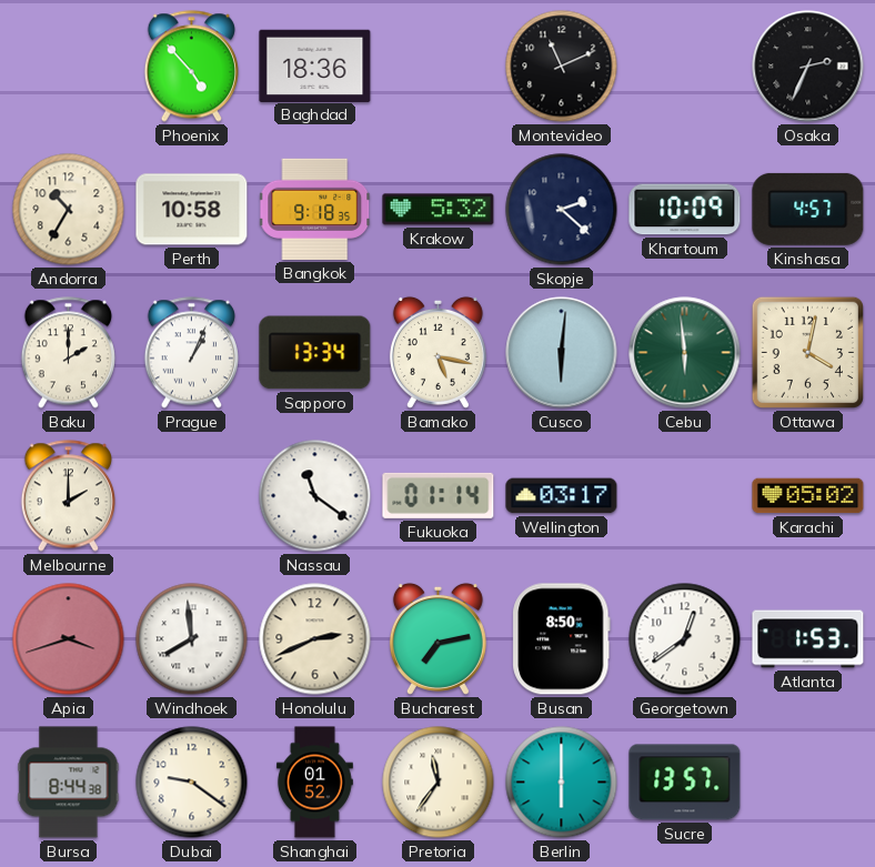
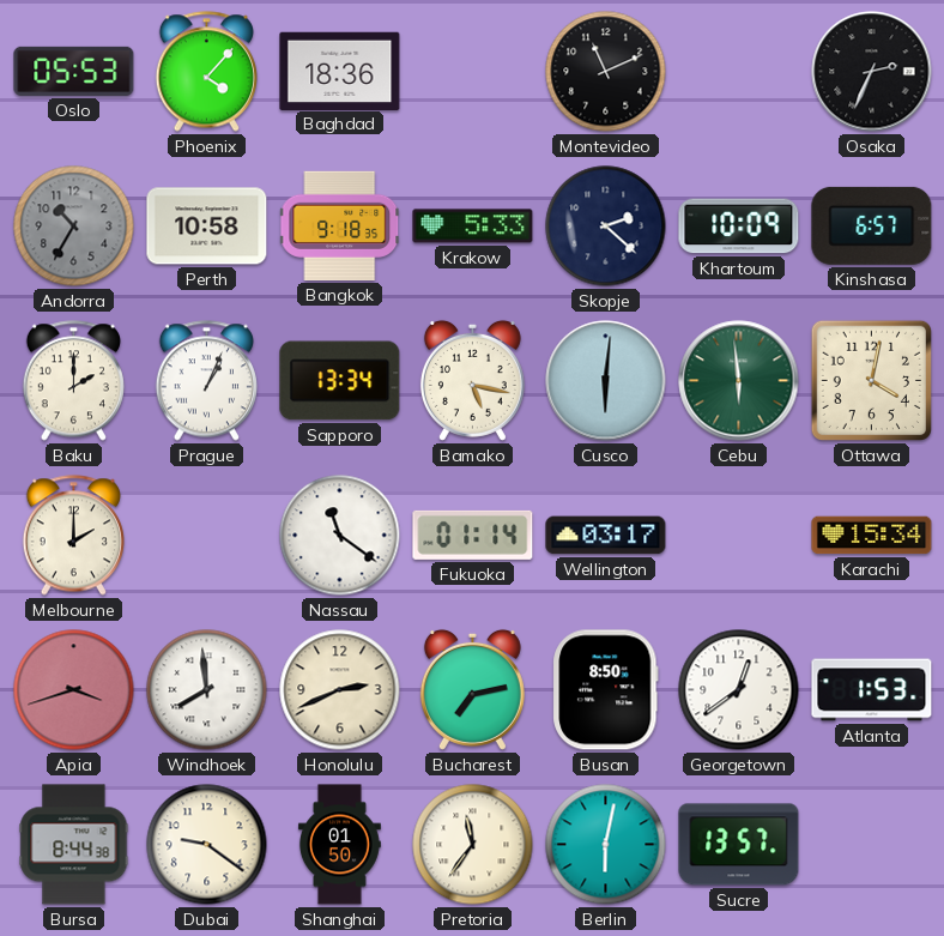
Oslo: none -> 05:53
Phoenix: 4:53 -> 4:07
Andorra dial: cream -> grey
Krakow: 5:32 -> 5:33
Kinshasa: 4:57 -> 6:57
Karachi: 05:02 -> 15:34
Shanghai: 01:52 -> 01:50
Berlin: 6:00 -> 6:02
